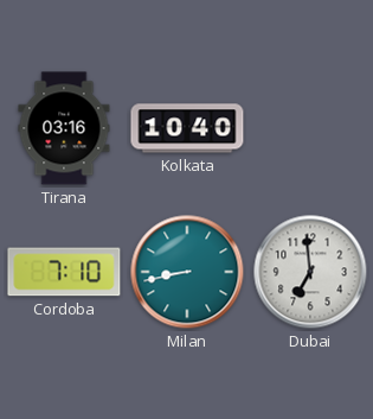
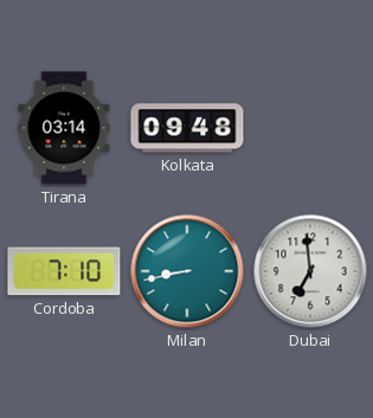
Tirana: 03:16 -> 03:14
Kolkata: 10:40 -> 09:48
